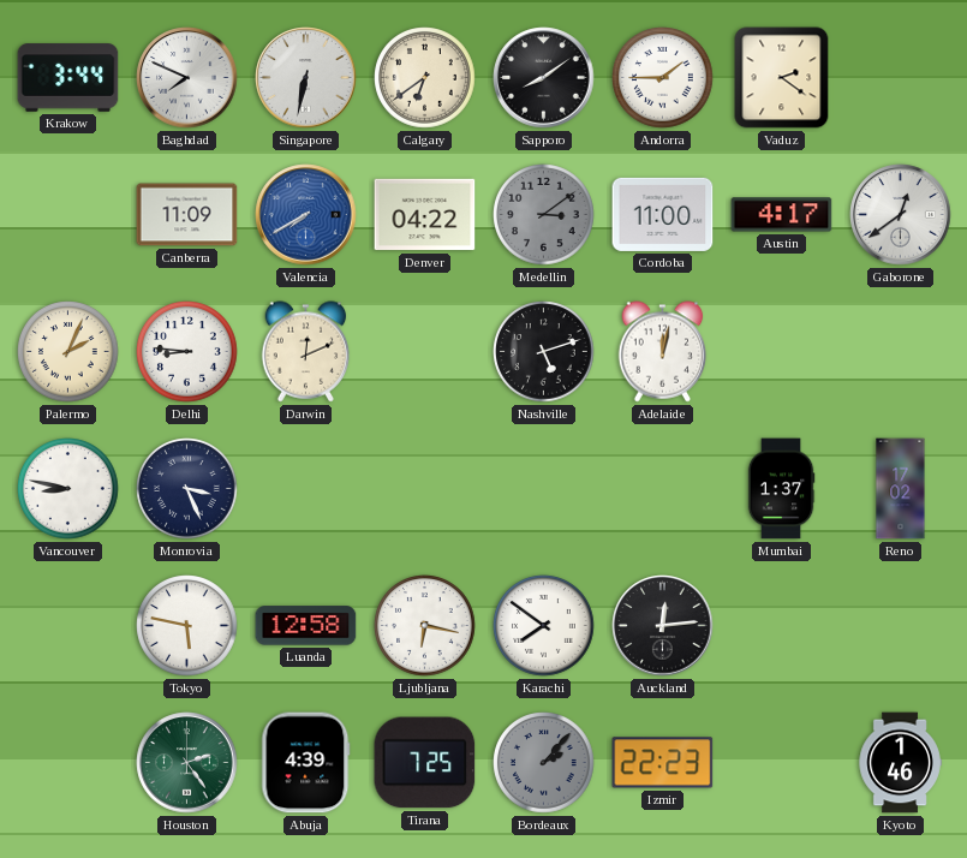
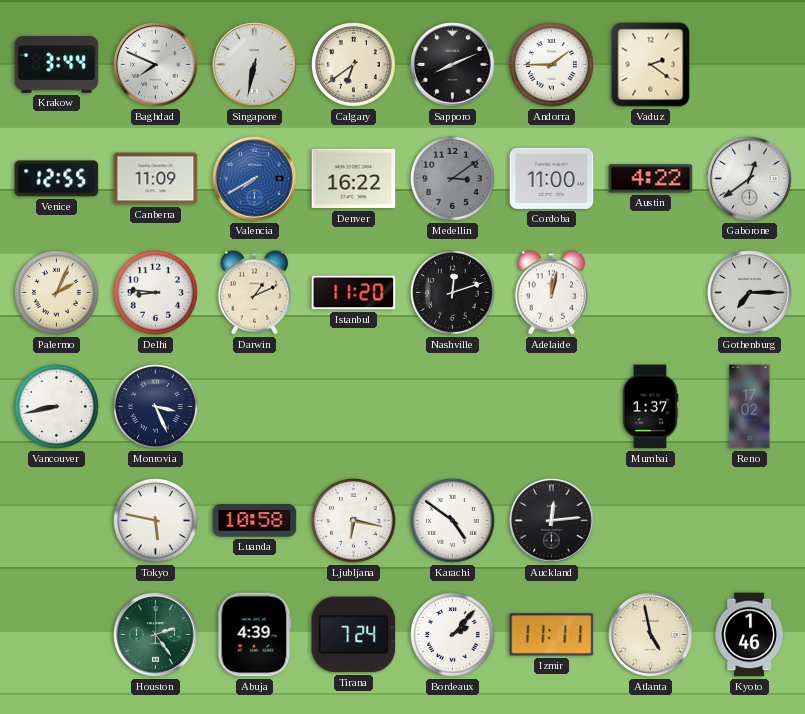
Sapporo: 8:09 -> 8:11
Venice: none -> 12:55
Denver: 04:22 -> 16:22
Austin: 4:17 -> 4:22
Darwin: 12:11 -> 1:11
Istanbul: none -> 11:20
Nashville: 5:12 -> 12:12
Gothenburg: none -> 7:15
Vancouver: 8:47 -> 8:43
Luanda: 12:58 -> 10:58
Karachi: 7:51 -> 4:51
Tirana: 7:25 -> 7:24
Bordeaux dial: grey -> white
Izmir: 22:23 -> 11:11
Atlanta: none -> 4:58
